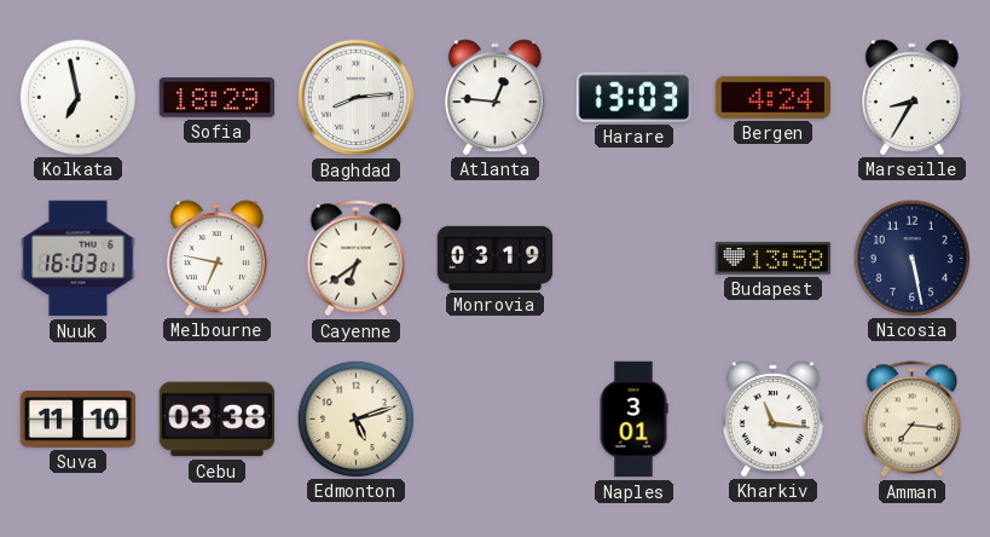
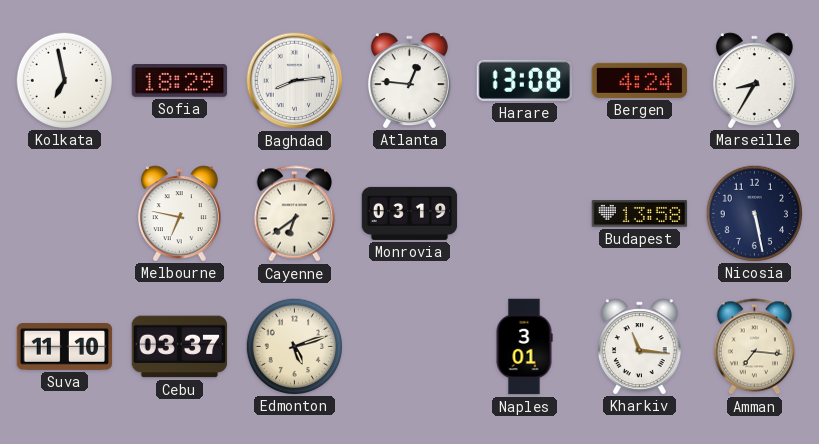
Harare: 13:03 -> 13:08
Nuuk: 16:03 -> none
Cebu: 03:38 -> 03:37
